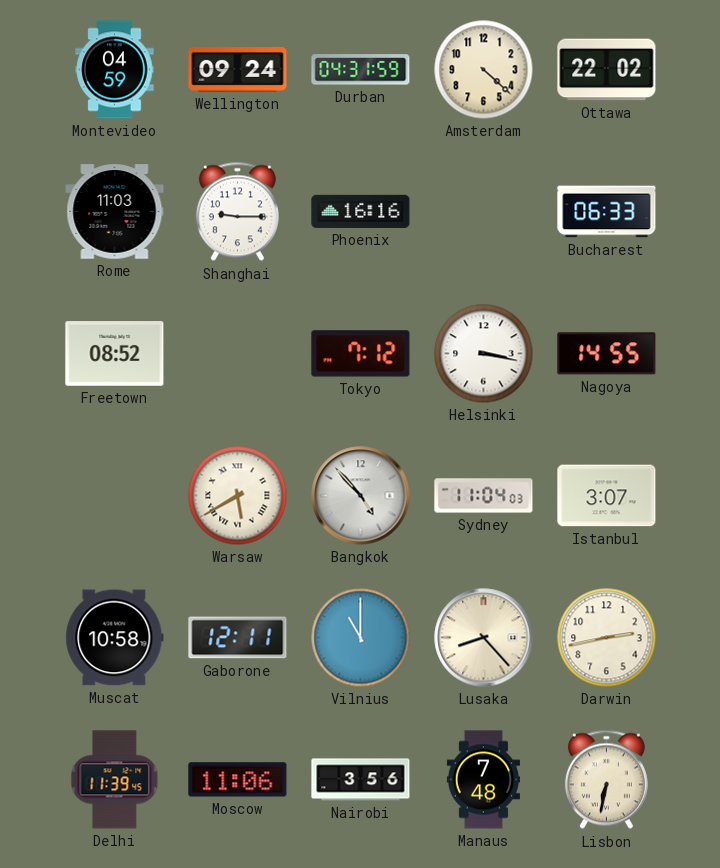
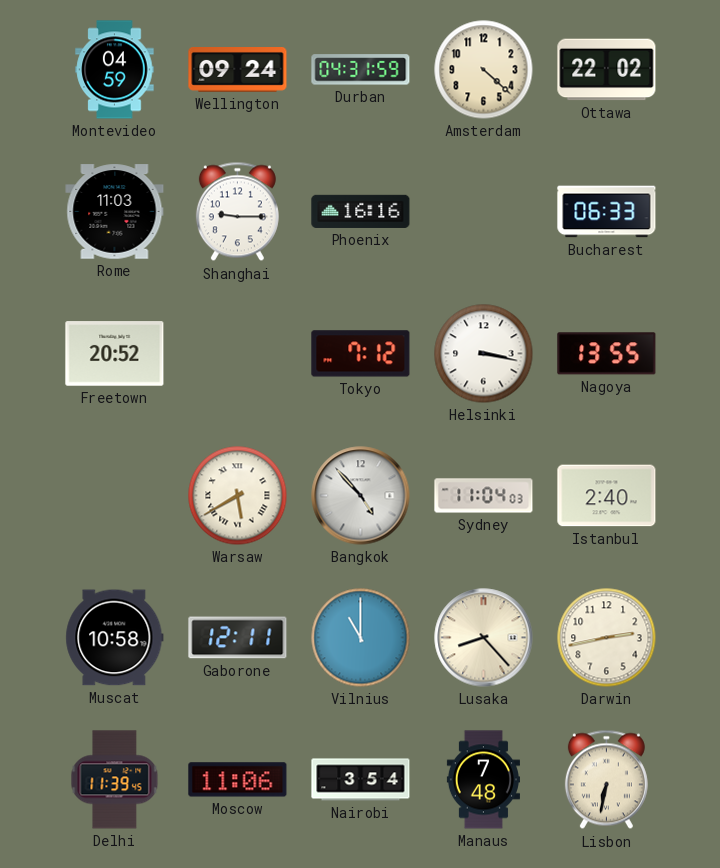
Freetown: 08:52 -> 20:52
Nagoya: 14:55 -> 13:55
Istanbul: 3:07 -> 2:40
Nairobi: 3:56 -> 3:54
